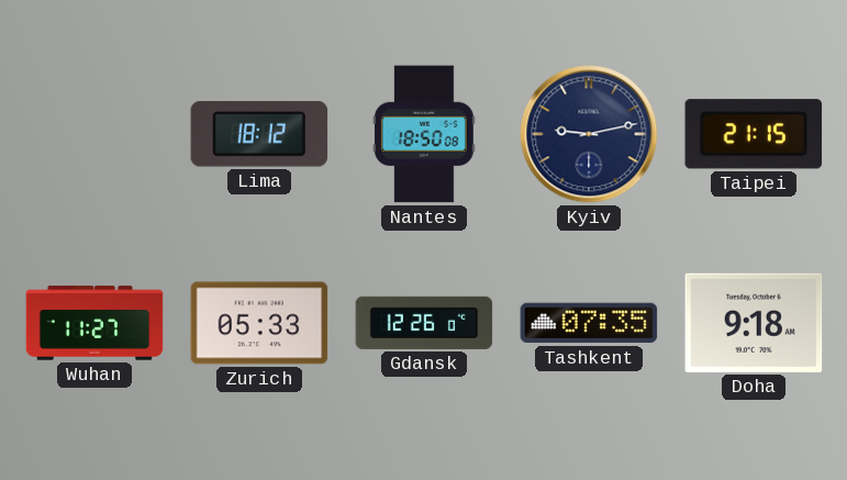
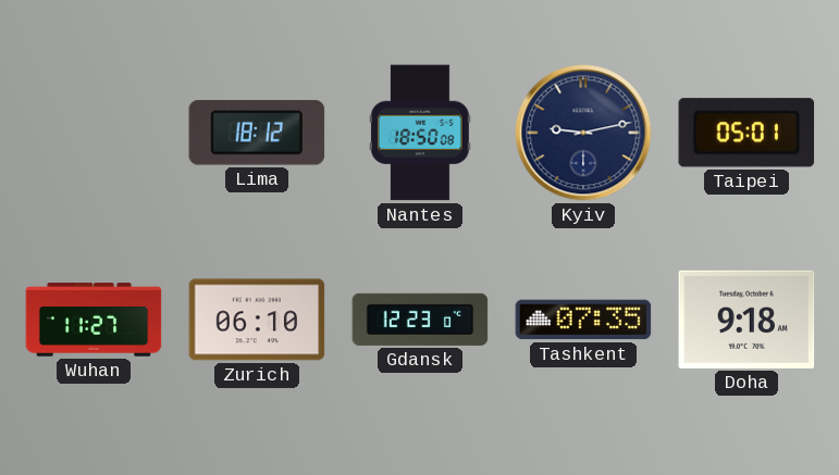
Taipei: 21:15 -> 05:01
Zurich: 05:33 -> 06:10
Gdansk: 12:26 -> 12:23
